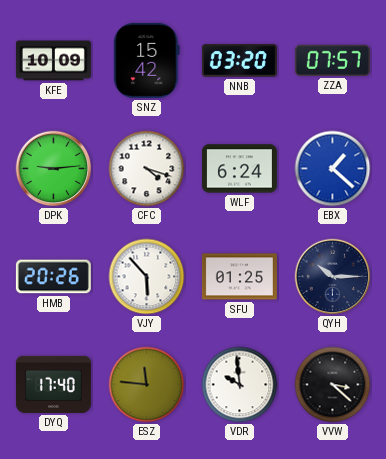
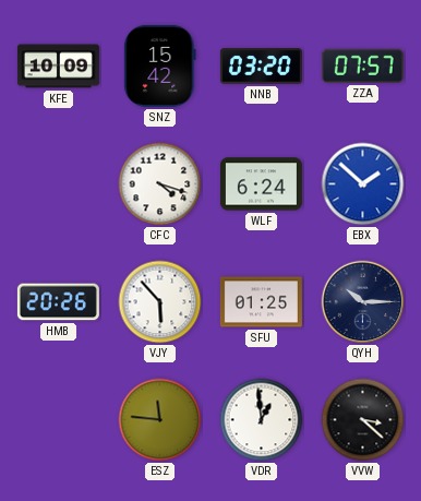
DPK: 9:14 -> none
EBX: 1:22 -> 1:52
DYQ: 17:40 -> none
VDR: 9:59 -> 12:59
